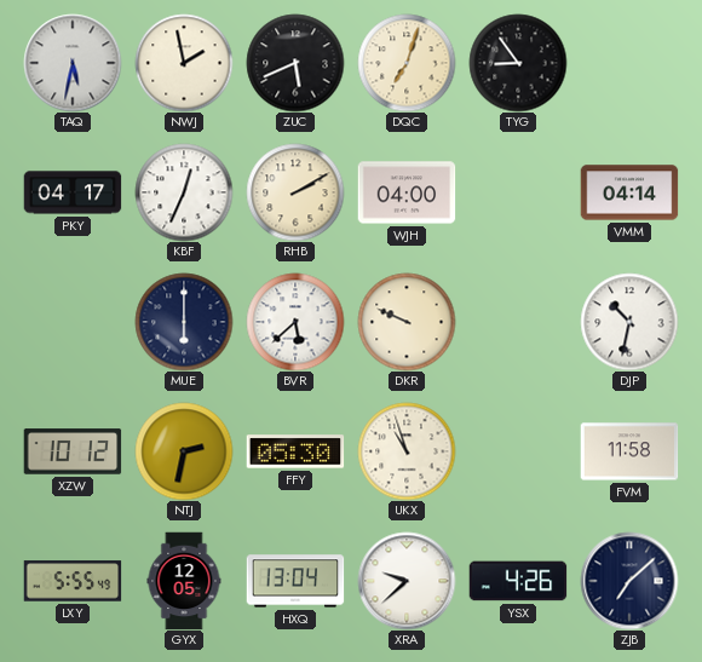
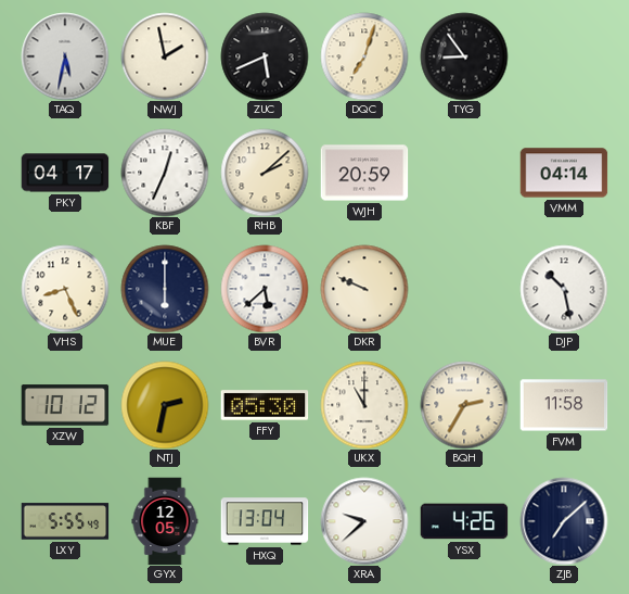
RHB: 2:10 -> 2:08
WJH: 04:00 -> 20:59
VHS: none -> 8:26
DJP: 10:32 -> 10:28
UKX: 10:57 -> 11:00
BQH: none -> 2:35
